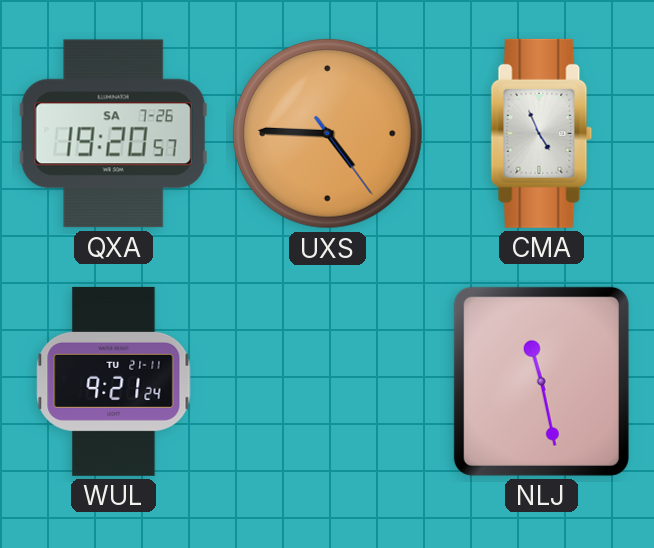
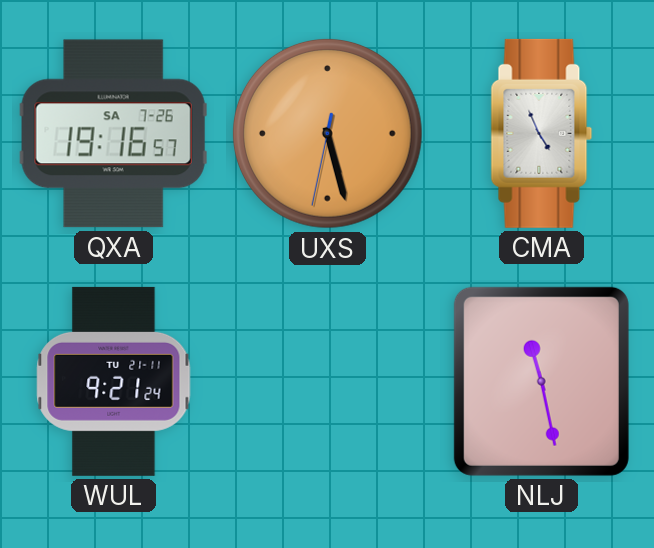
QXA: 19:20 -> 19:16
UXS: 4:45 -> 5:27
